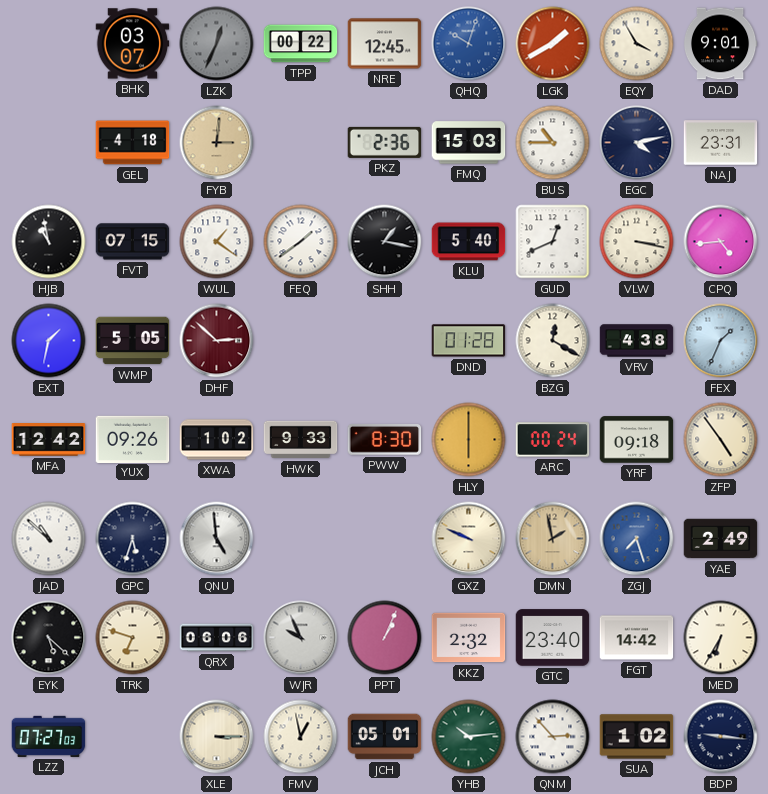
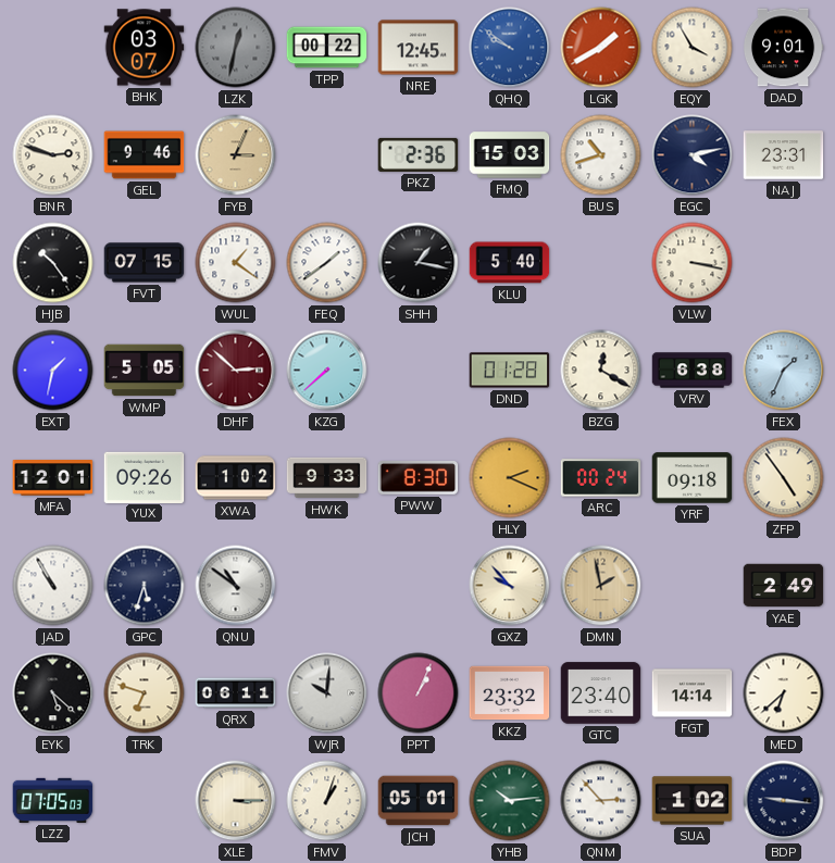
LZK: 12:34 -> 12:32
QHQ: 10:03 -> 9:51
BNR: none -> 2:48
GEL: 4:18 -> 9:46
FYB: 3:01 -> 3:04
BUS: 10:45 -> 10:42
HJB: 10:58 -> 10:24
GUD: 12:41 -> none
CPQ: 4:44 -> none
KZG: none -> 7:38
VRV: 4:38 -> 6:38
MFA: 12:42 -> 12:01
HLY: 6:00 -> 2:19
JAD: 10:52 -> 10:55
QNU: 4:59 -> 10:51
GXZ: 9:49 -> 9:53
ZGJ: 7:27 -> none
QRX: 06:06 -> 06:11
WJR: 9:56 -> 10:01
KKZ: 2:32 -> 23:32
FGT: 14:42 -> 14:14
MED: 6:35 -> 6:38
LZZ: 07:27 -> 07:05
FMV: 12:58 -> 1:03
